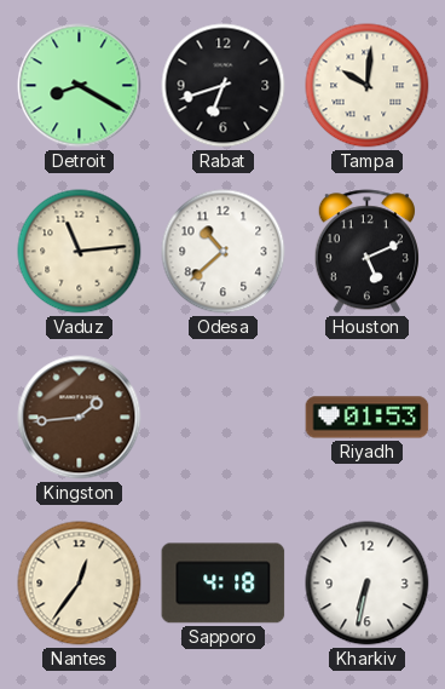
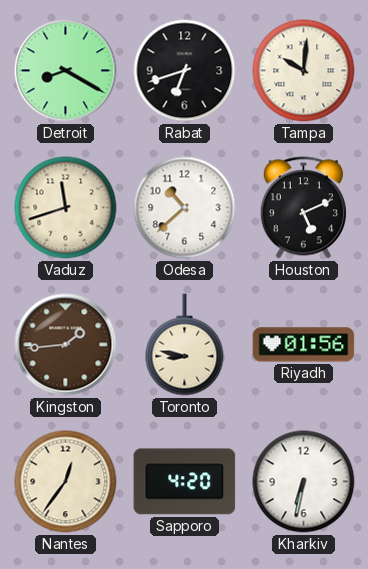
Vaduz: 11:14 -> 11:42
Toronto: none -> 8:47
Riyadh: 01:53 -> 01:56
Sapporo: 4:18 -> 4:20
